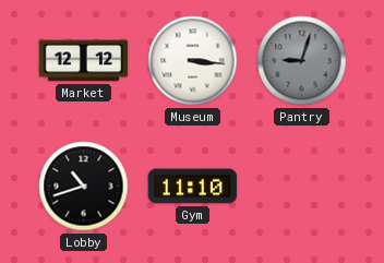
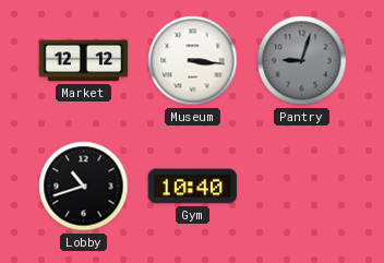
Gym: 11:10 -> 10:40
